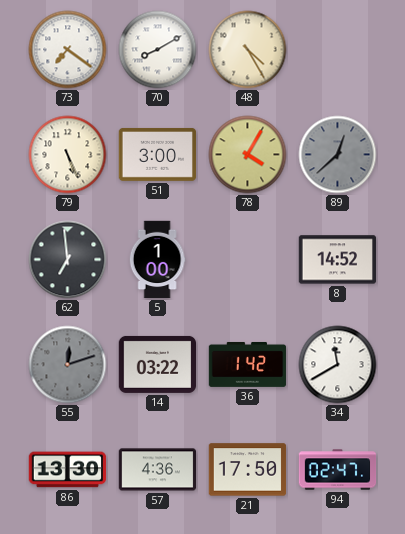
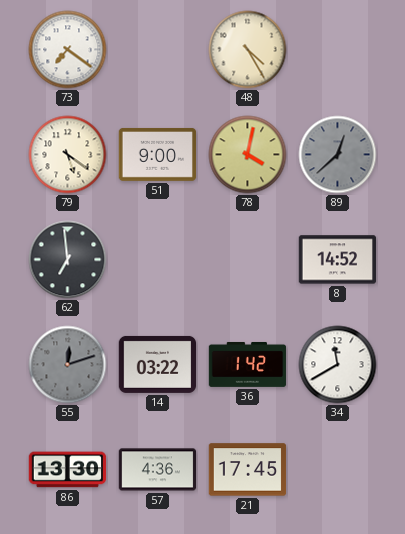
70: 8:10 -> none
79: 5:26 -> 5:21
51: 3:00 -> 9:00
78: 4:05 -> 4:02
5: 1:00 -> none
21: 17:50 -> 17:45
94: 02:47 -> none
